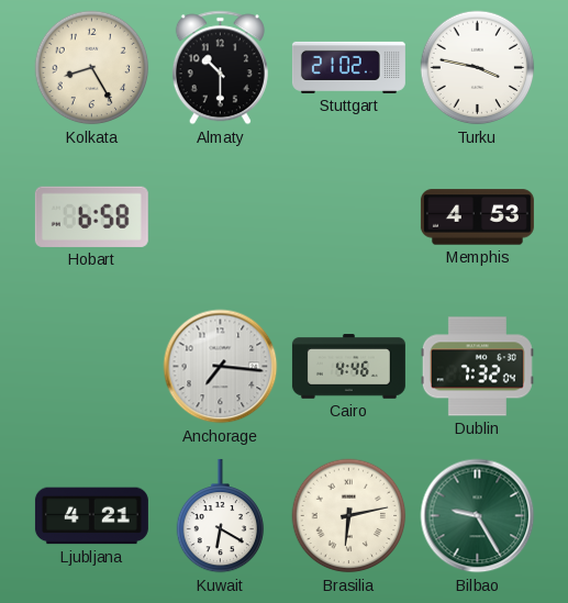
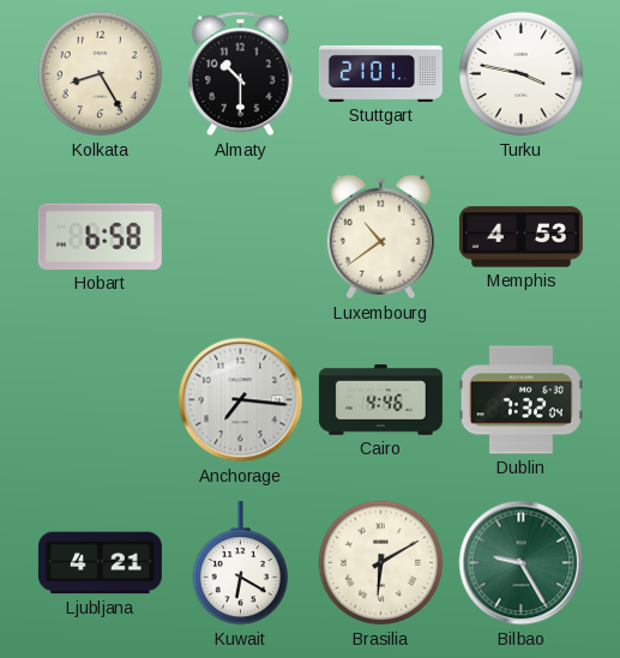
Stuttgart: 21:02 -> 21:01
Luxembourg: none -> 10:39
Brasilia: 6:13 -> 6:10
